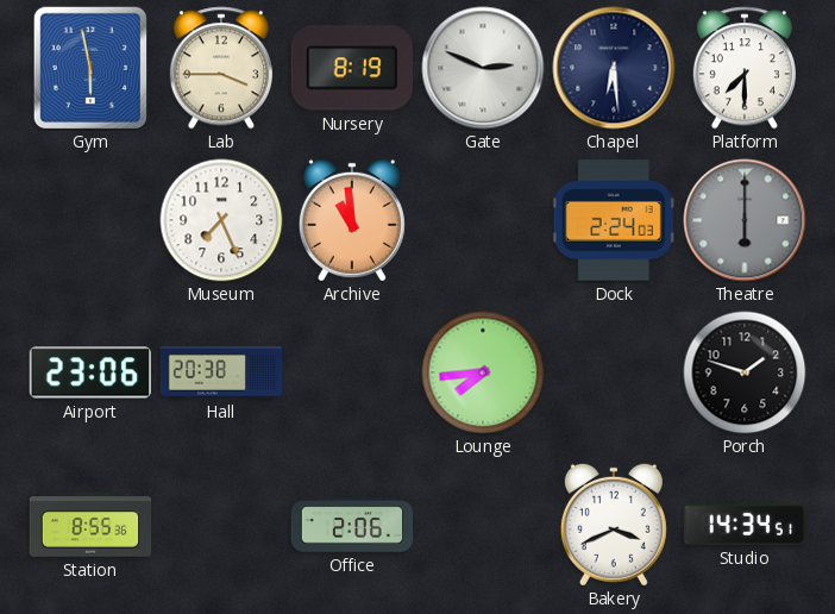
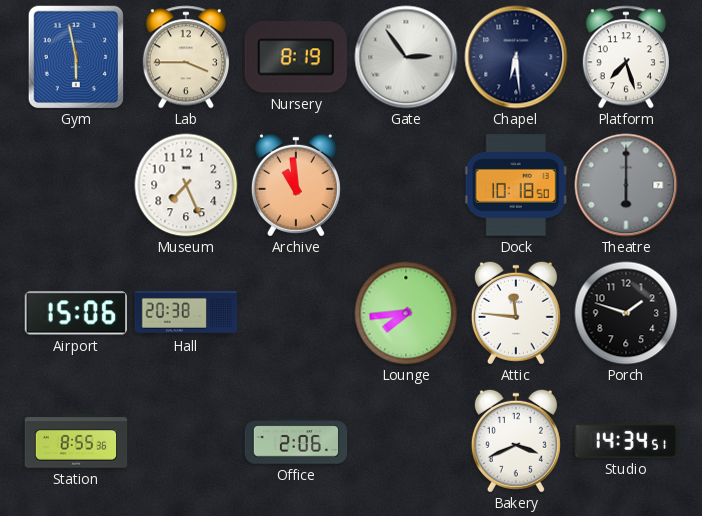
Gate: 2:49 -> 2:54
Platform: 7:30 -> 7:27
Dock: 2:24 -> 10:18
Airport: 23:06 -> 15:06
Attic: none -> 11:46
